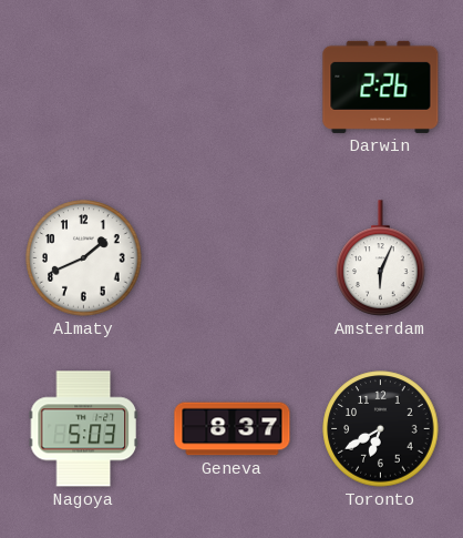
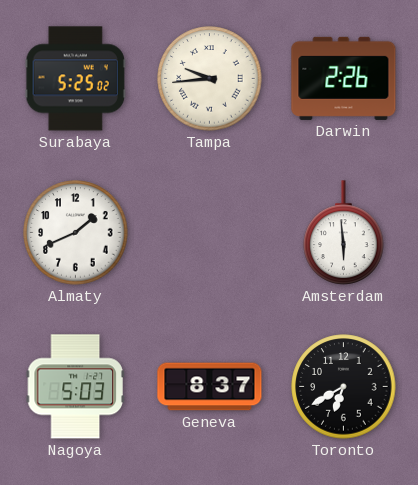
Surabaya: none -> 5:25
Tampa: none -> 9:44
Amsterdam: 6:04 -> 5:59
